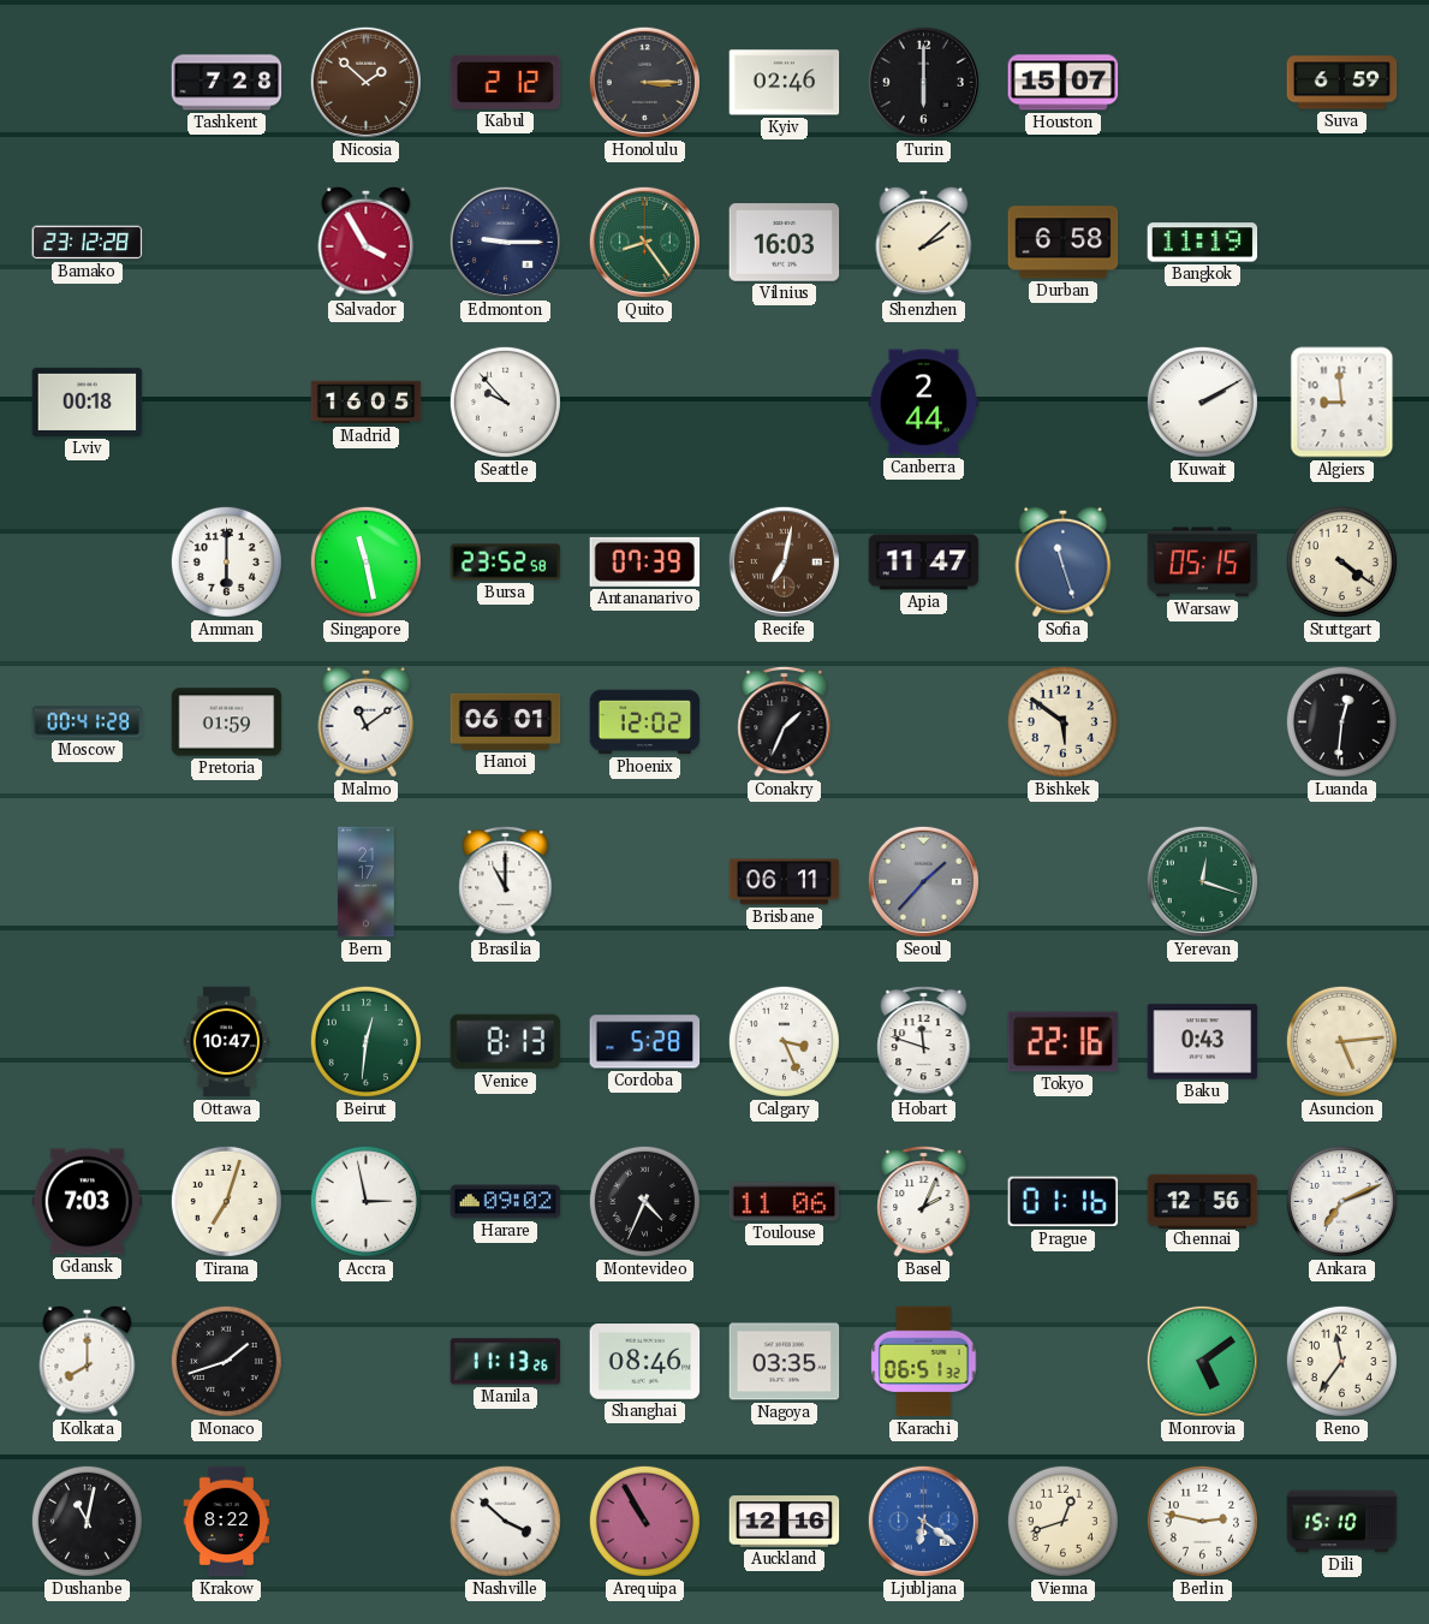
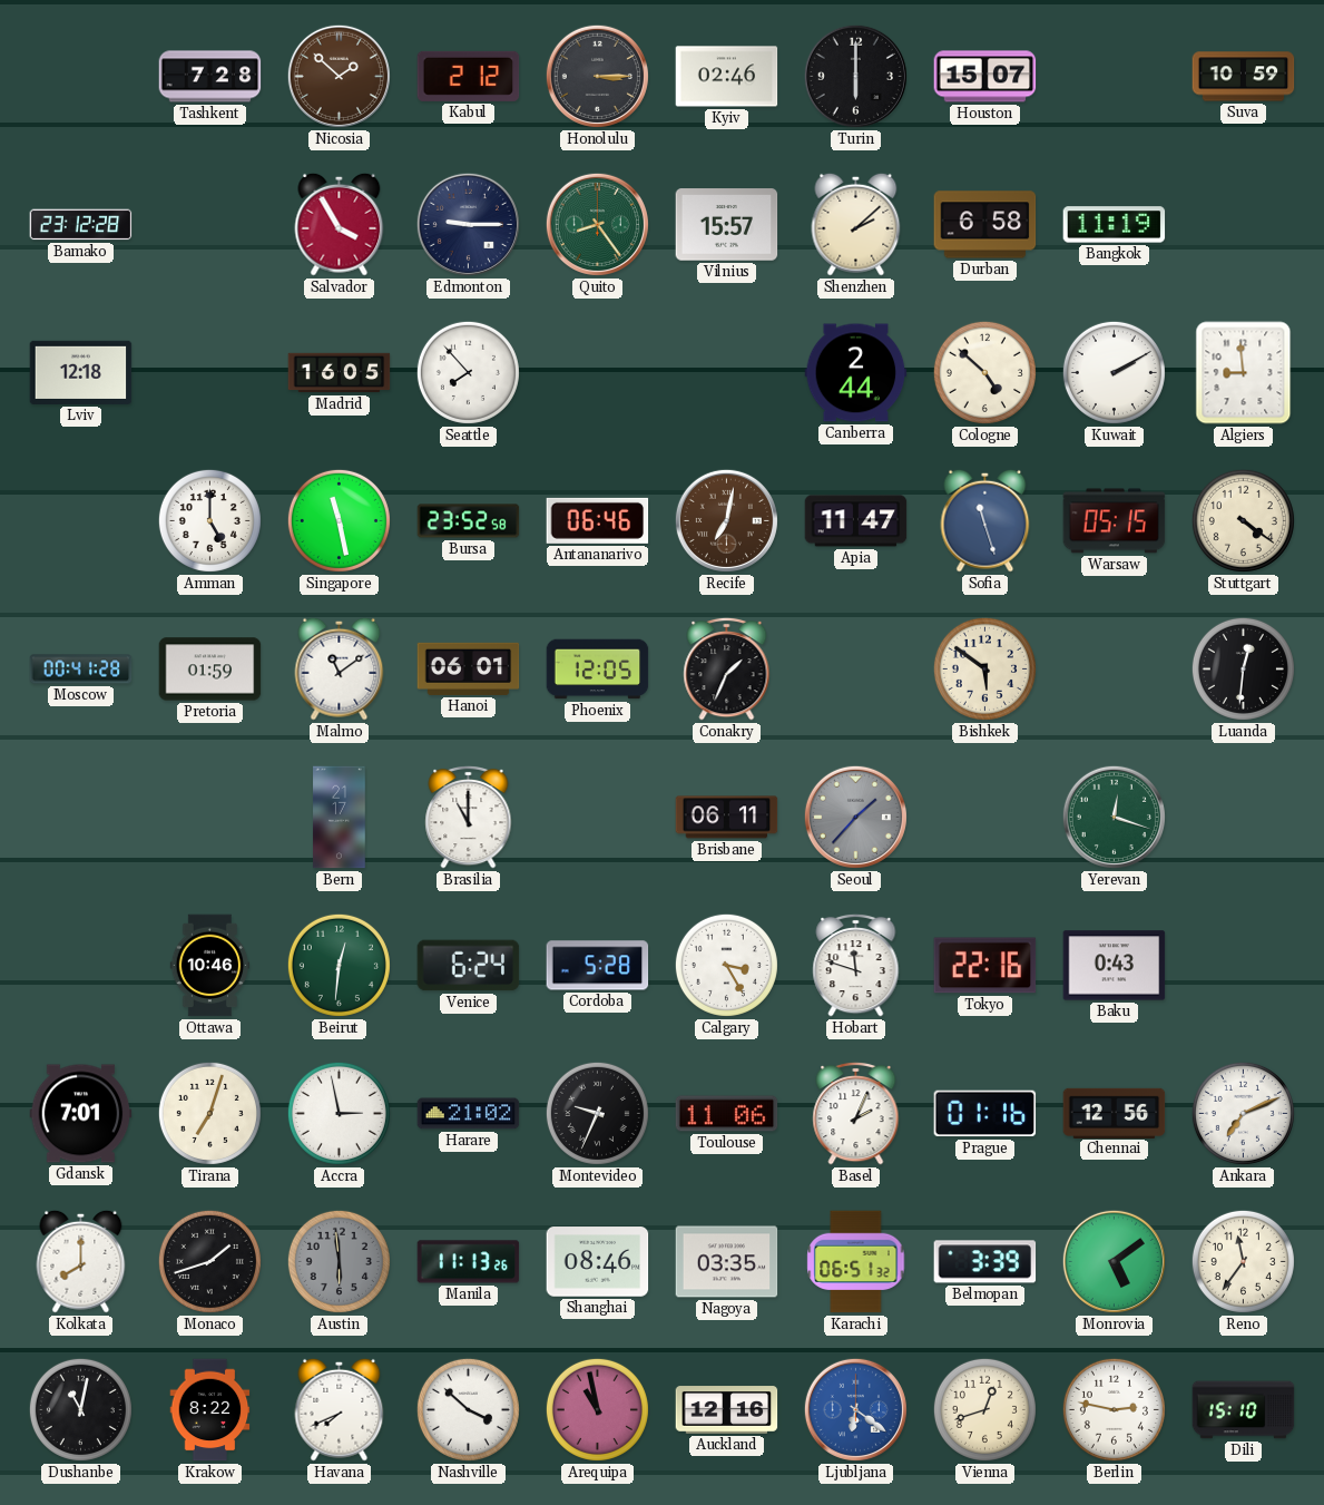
Suva: 6:59 -> 10:59
Vilnius: 16:03 -> 15:57
Lviv: 00:18 -> 12:18
Seattle: 9:53 -> 7:53
Cologne: none -> 4:52
Amman: 6:00 -> 5:00
Antananarivo: 07:39 -> 06:46
Phoenix: 12:02 -> 12:05
Ottawa: 10:47 -> 10:46
Venice: 8:13 -> 6:24
Calgary: 3:26 -> 3:25
Asuncion: 5:14 -> none
Gdansk: 7:03 -> 7:01
Harare: 09:02 -> 21:02
Montevideo: 4:34 -> 9:34
Austin: none -> 5:59
Belmopan: none -> 3:39
Havana: none -> 7:41
Arequipa: 10:55 -> 10:58
